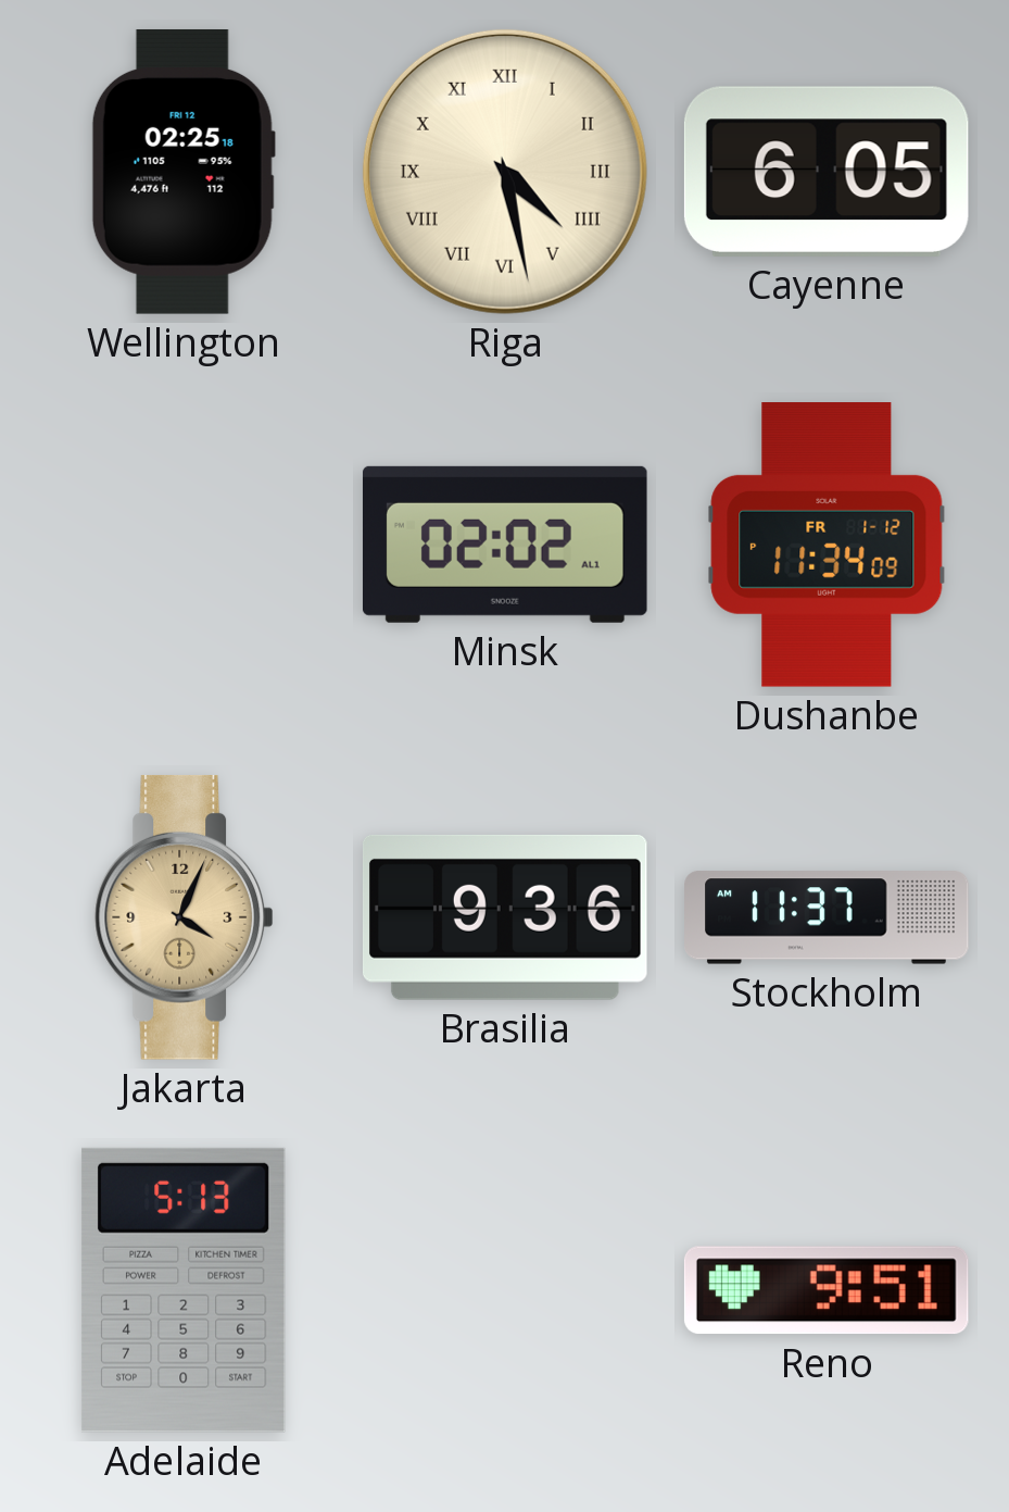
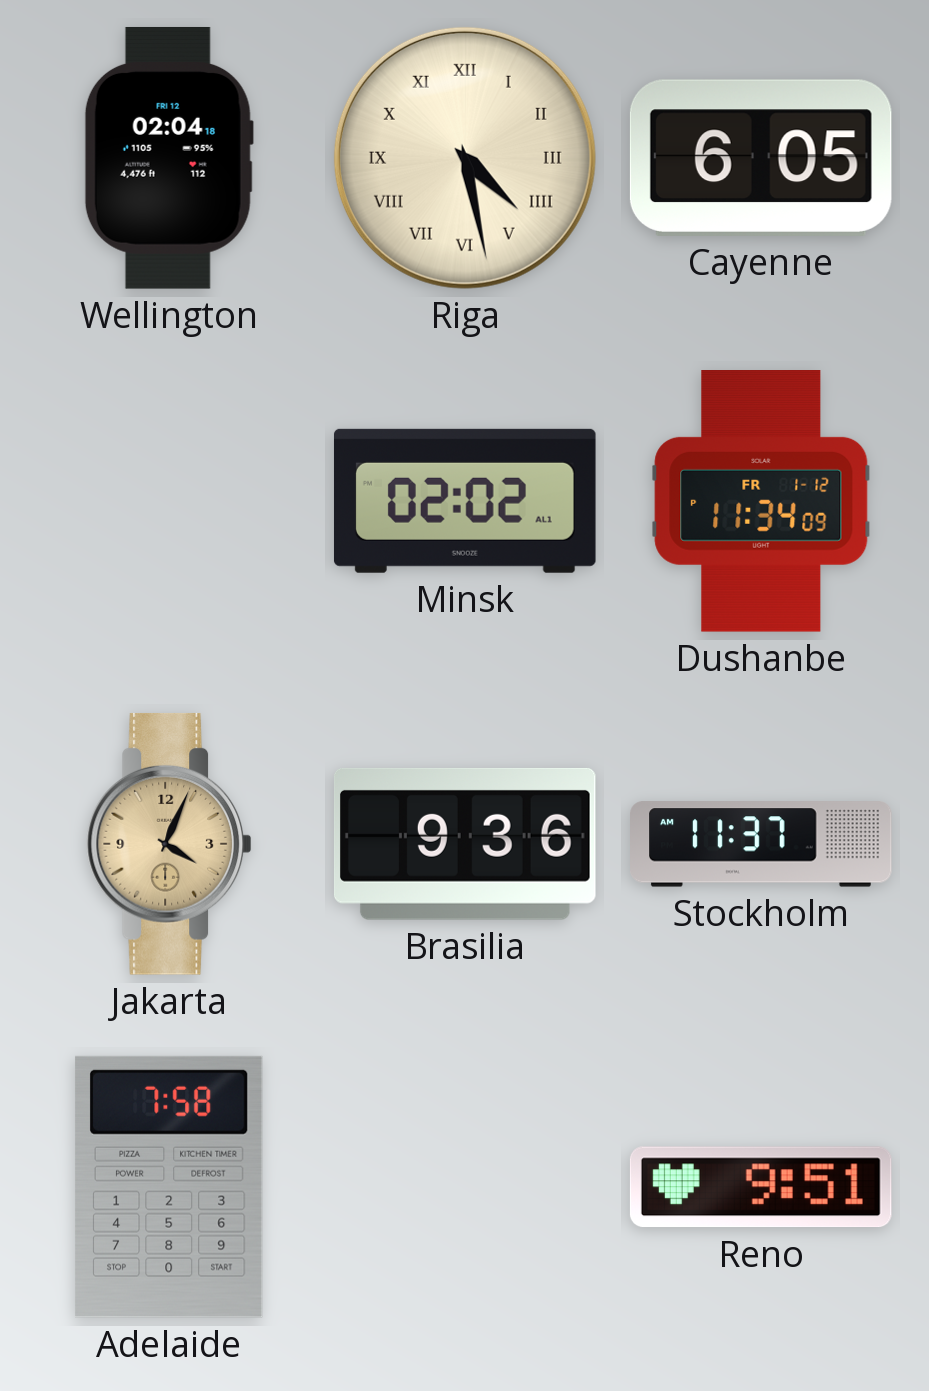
Wellington: 02:25 -> 02:04
Adelaide: 5:13 -> 7:58
